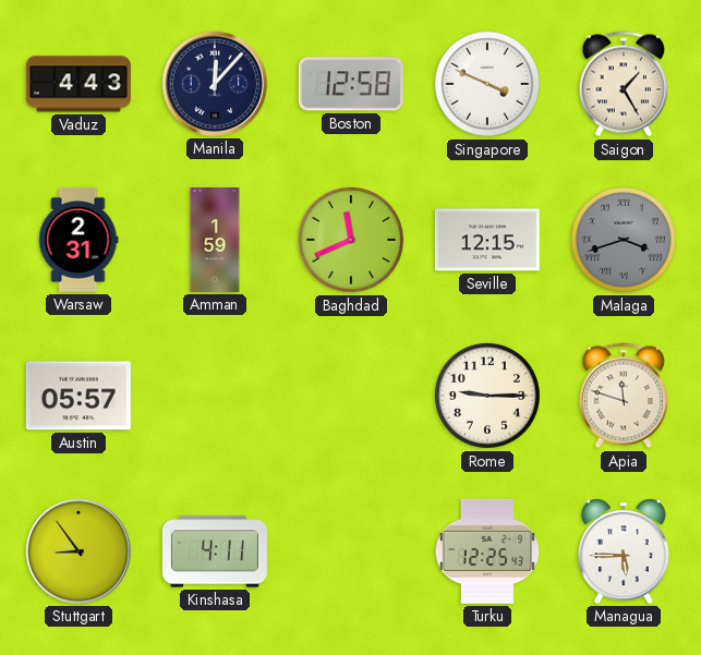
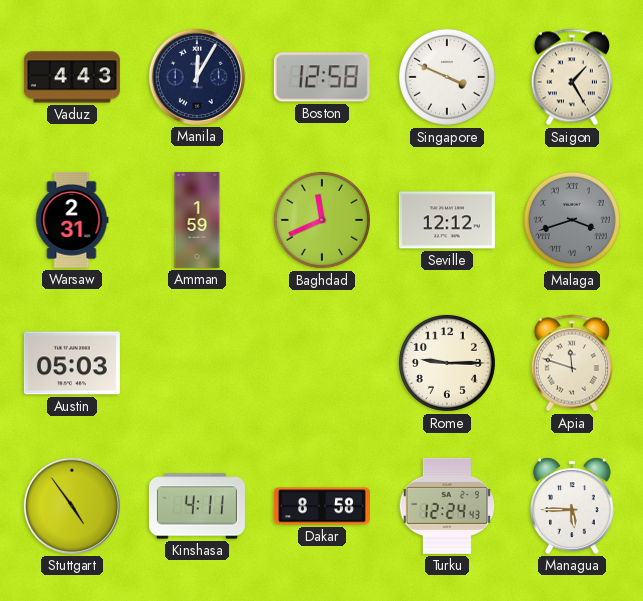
Manila: 12:07 -> 12:05
Seville: 12:15 -> 12:12
Austin: 05:57 -> 05:03
Stuttgart: 8:54 -> 4:54
Dakar: none -> 8:58
Turku: 12:25 -> 12:24
